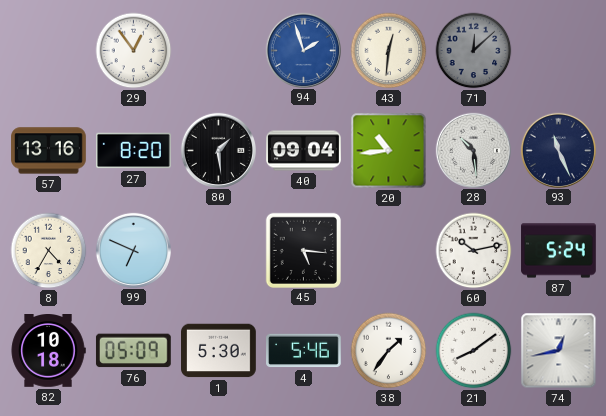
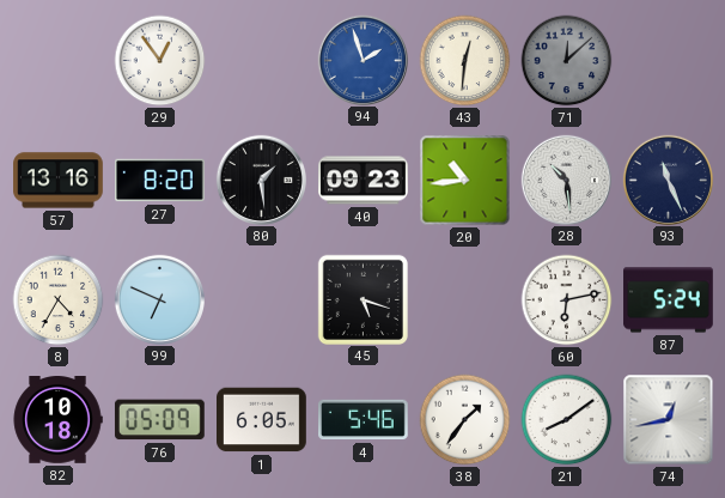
40: 09:04 -> 09:23
45: 5:16 -> 5:18
60: 10:13 -> 6:13
1: 5:30 -> 6:05
